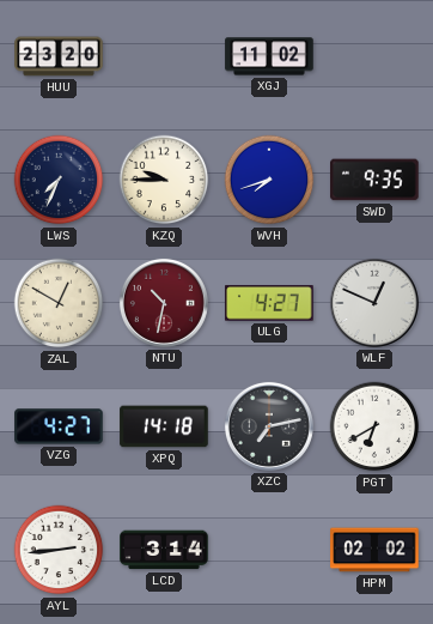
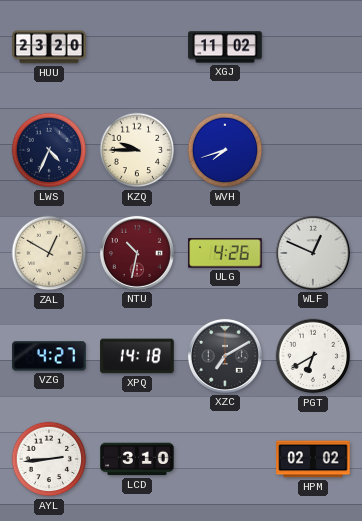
LWS: 7:34 -> 4:34
SWD: 9:35 -> none
ULG: 4:27 -> 4:26
XZC: 7:13 -> 7:10
LCD: 3:14 -> 3:10
